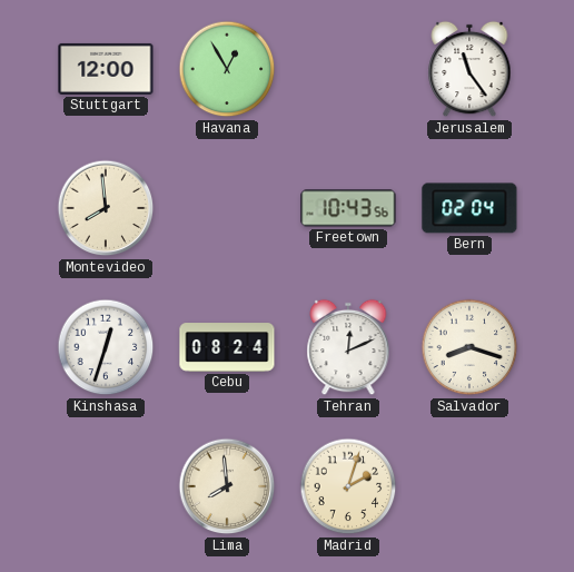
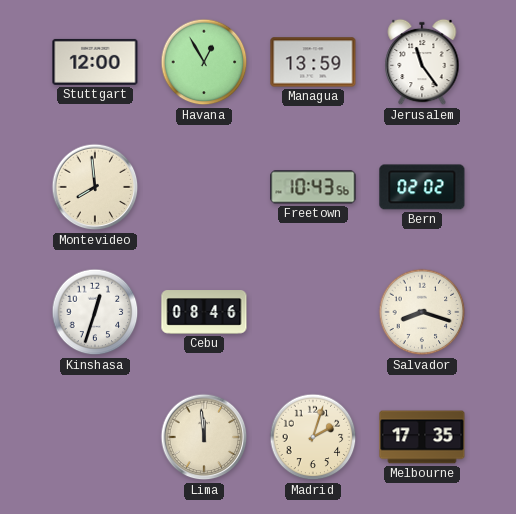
Managua: none -> 13:59
Bern: 02:04 -> 02:02
Cebu: 08:24 -> 08:46
Tehran: 12:11 -> none
Lima: 7:59 -> 11:59
Melbourne: none -> 17:35
